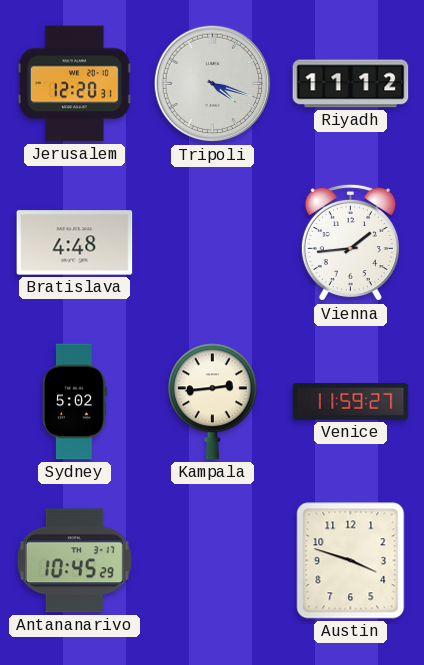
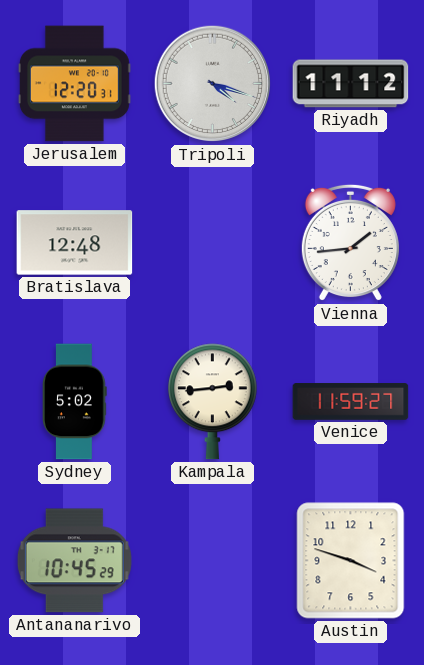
Bratislava: 4:48 -> 12:48
